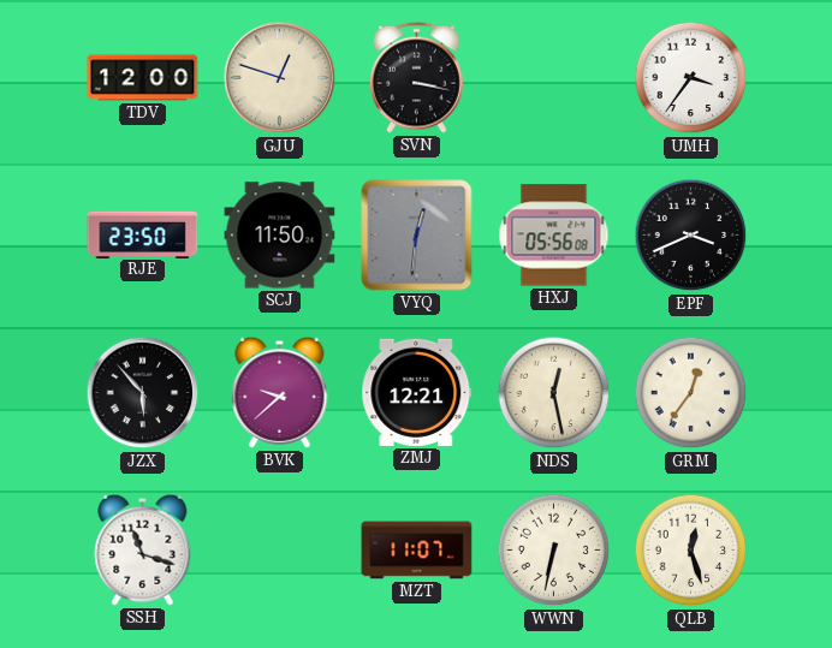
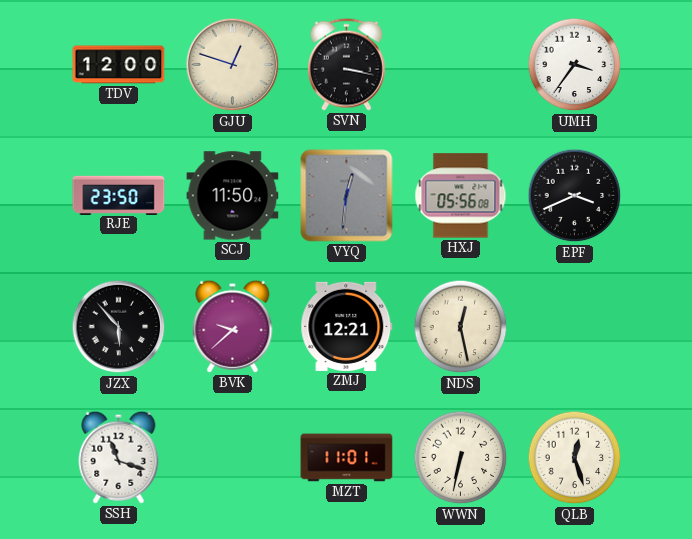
GRM: 12:36 -> none
MZT: 11:07 -> 11:01
